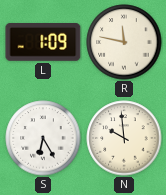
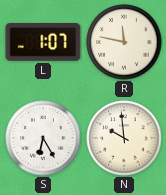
L: 1:09 -> 1:07
